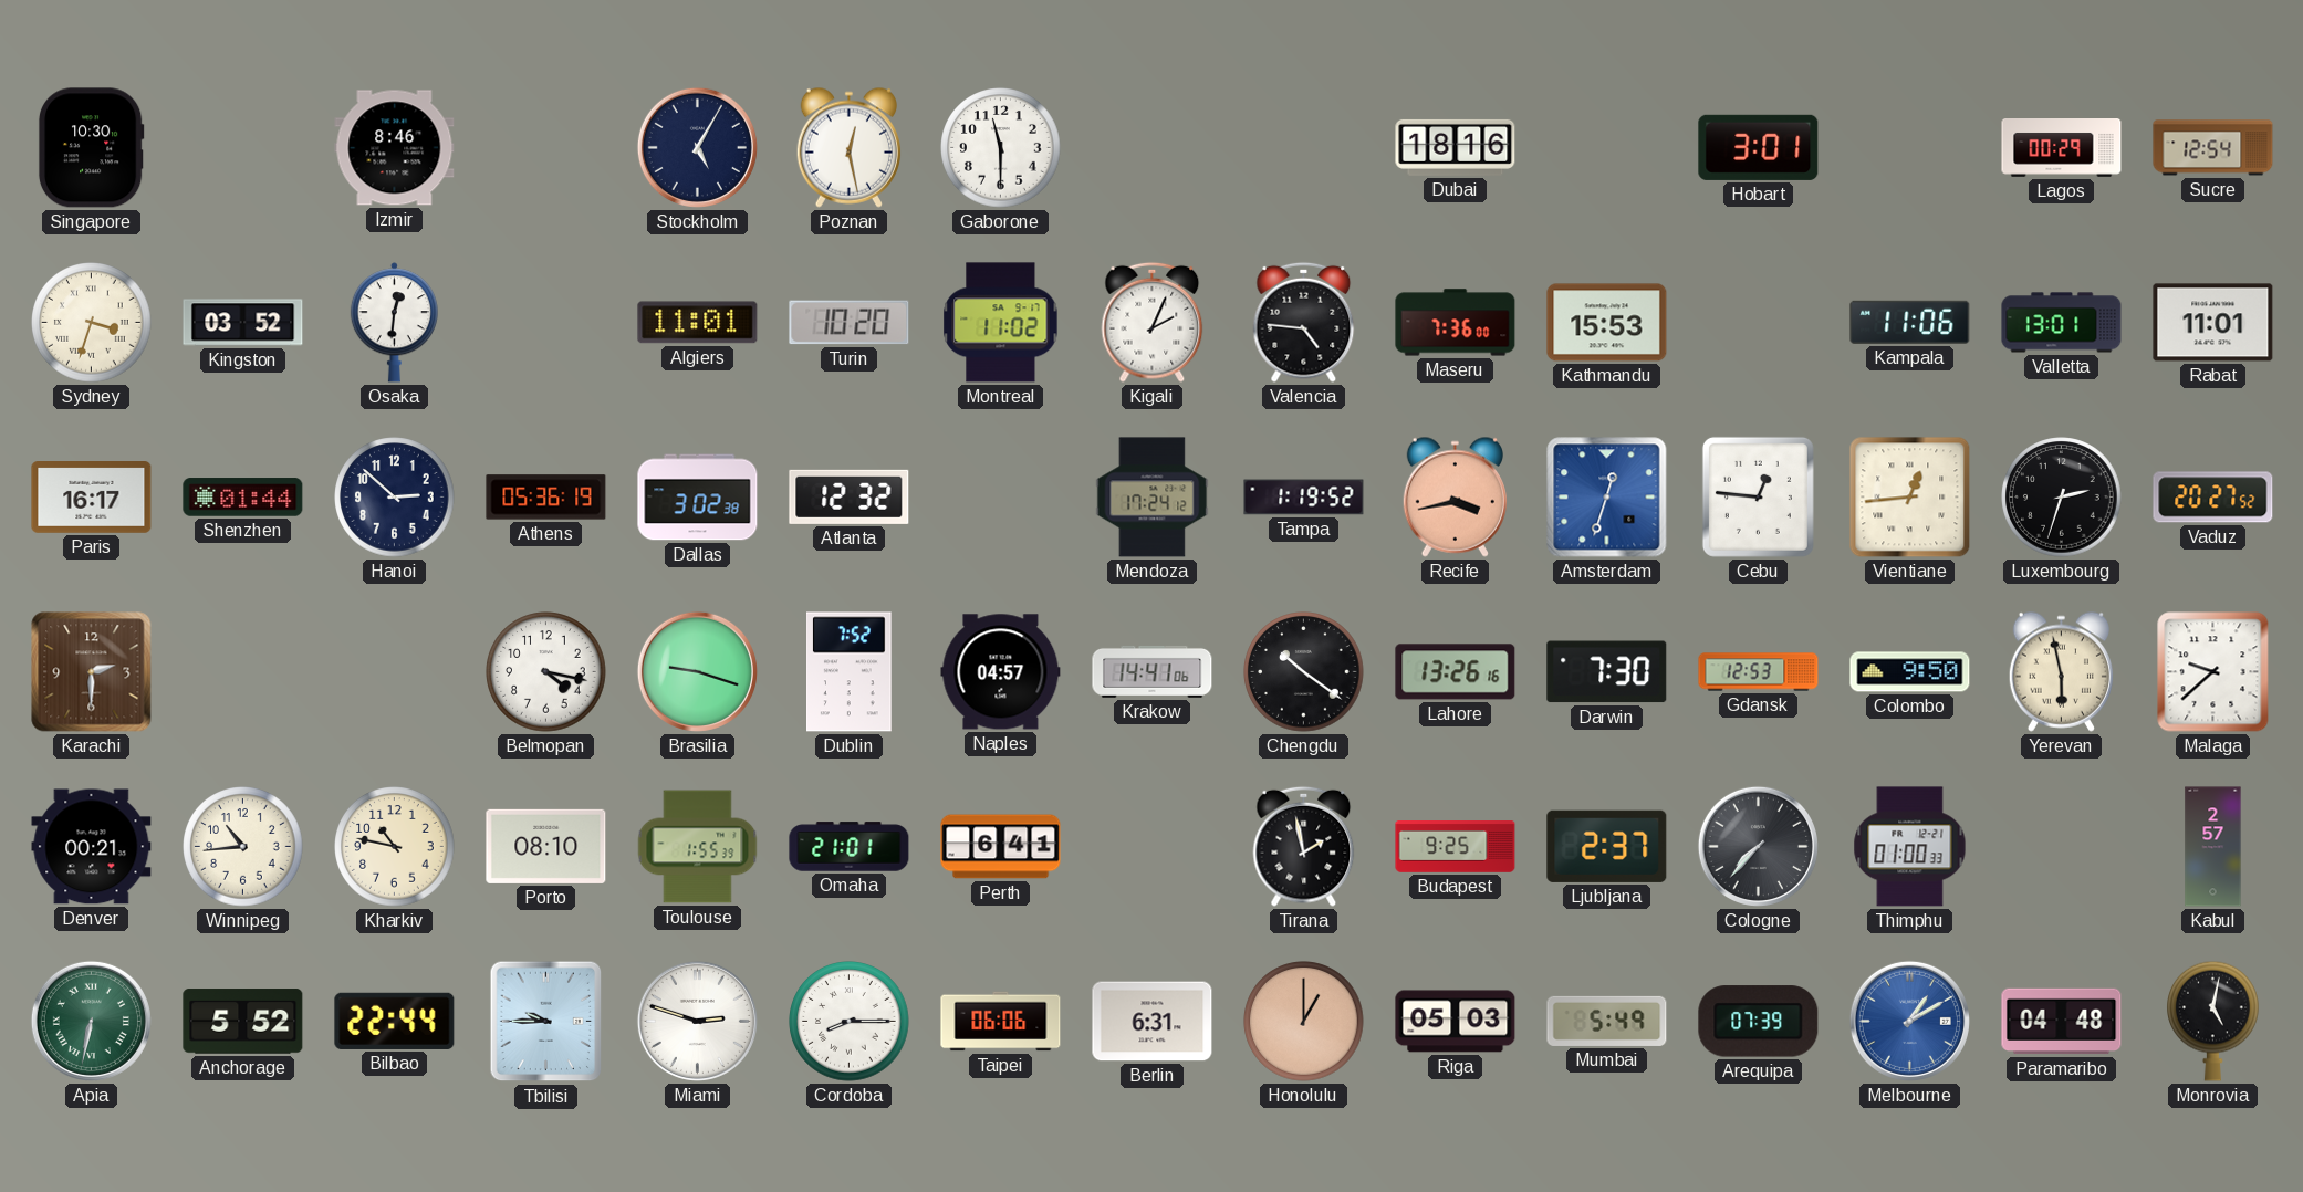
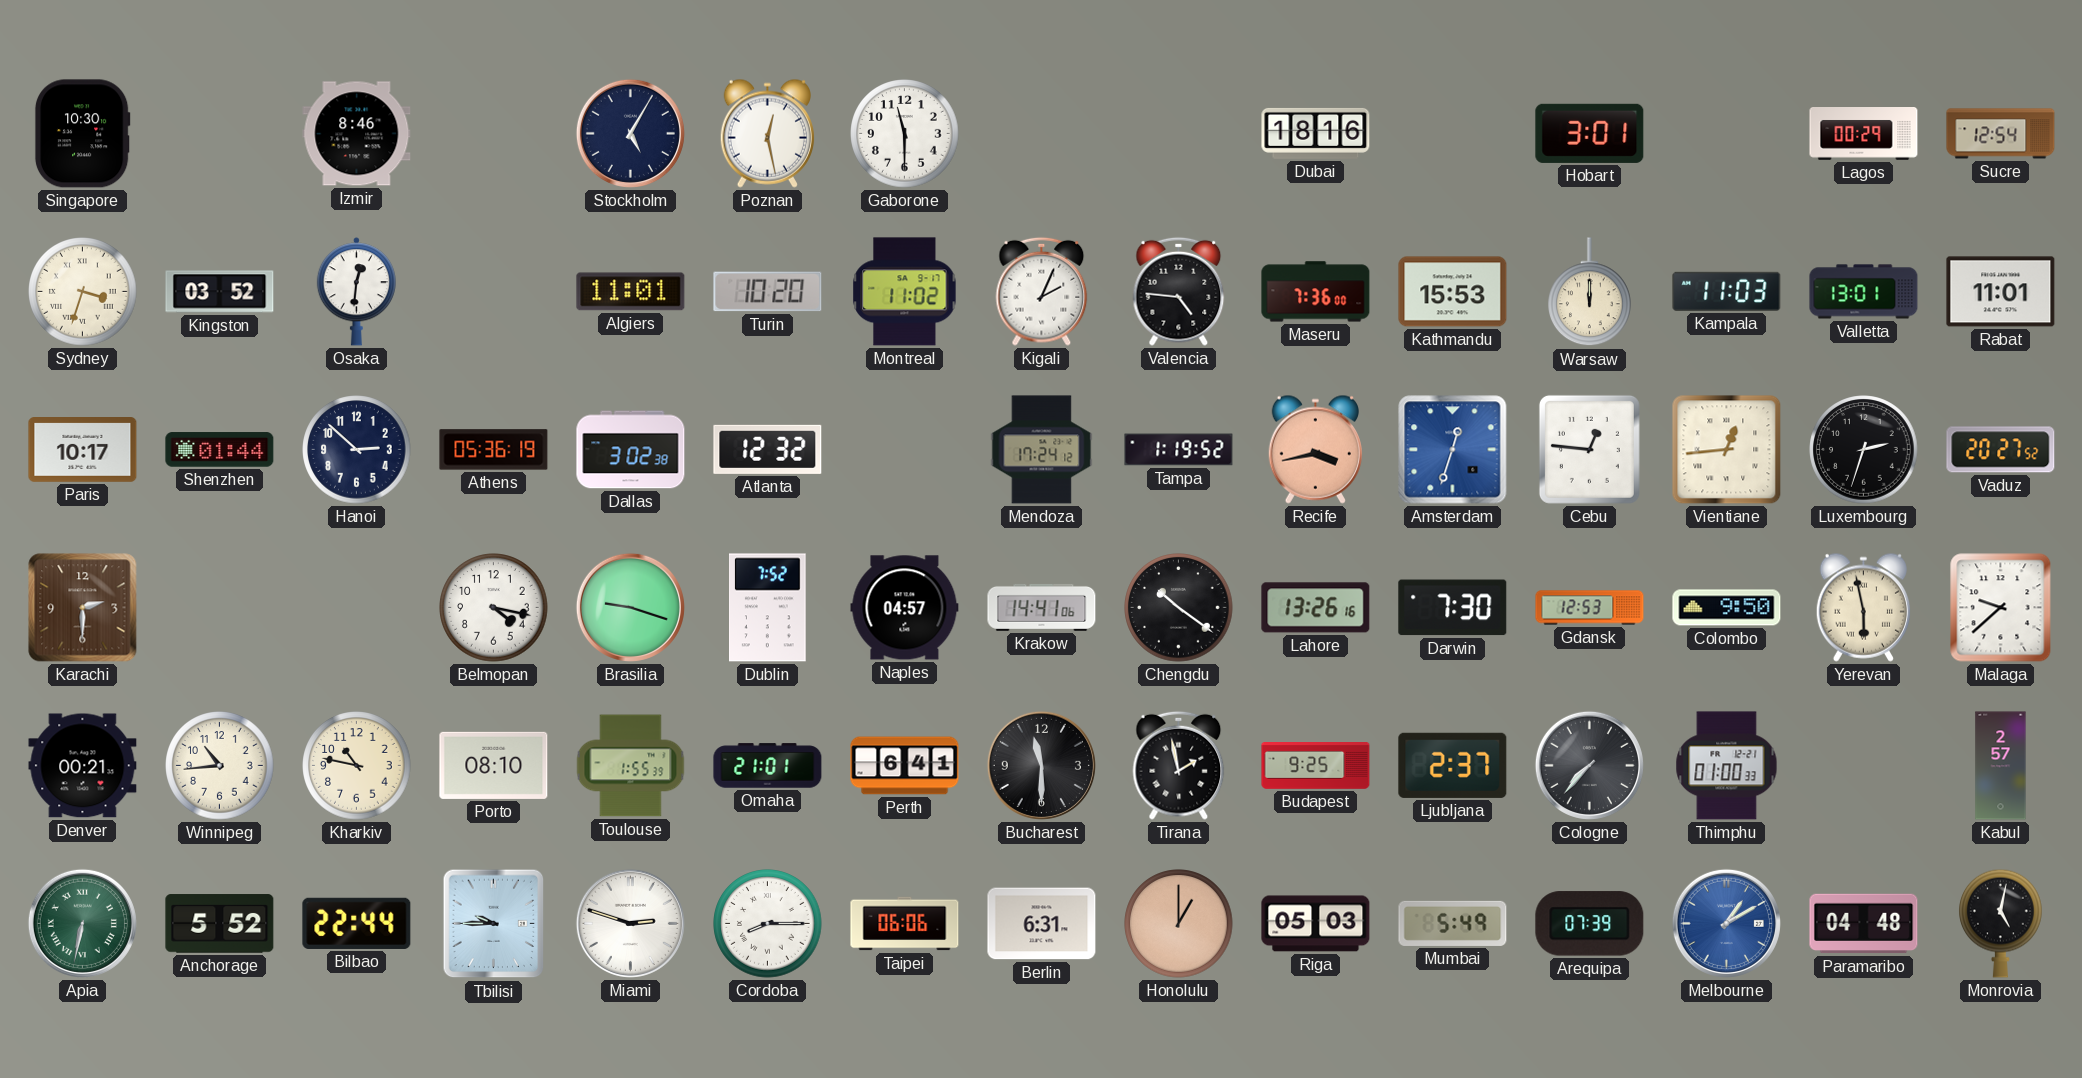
Warsaw: none -> 12:00
Kampala: 11:06 -> 11:03
Paris: 16:17 -> 10:17
Bucharest: none -> 11:30
